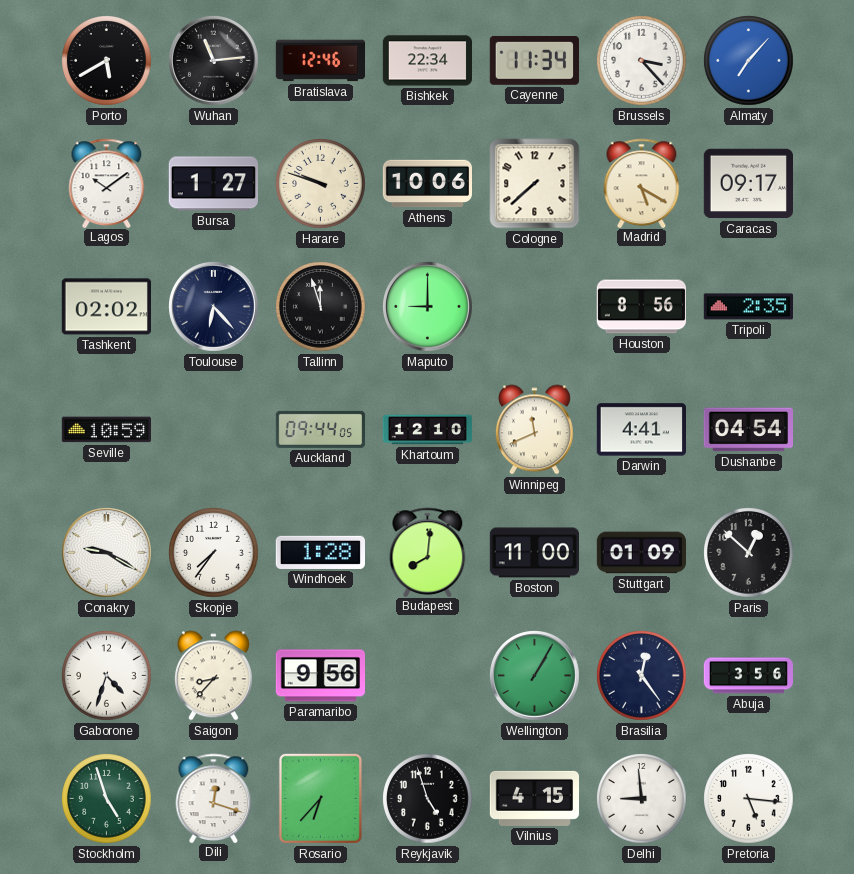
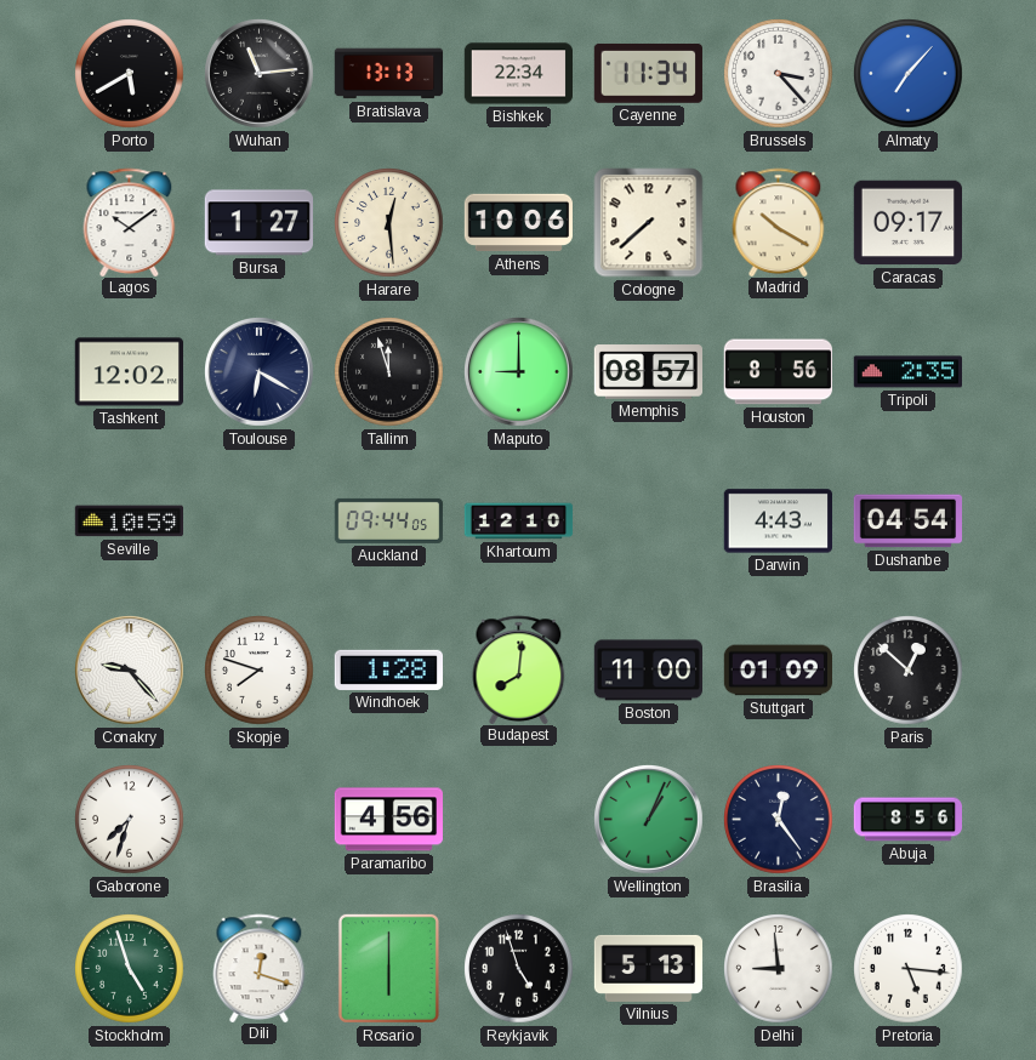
Bratislava: 12:46 -> 13:13
Harare: 9:48 -> 12:29
Madrid: 5:20 -> 10:20
Tashkent: 02:02 -> 12:02
Toulouse: 6:23 -> 6:20
Memphis: none -> 08:57
Winnipeg: 11:41 -> none
Darwin: 4:41 -> 4:43
Conakry: 9:20 -> 9:23
Skopje: 7:36 -> 7:48
Gaborone: 4:33 -> 7:33
Saigon: 8:37 -> none
Paramaribo: 9:56 -> 4:56
Wellington: 1:05 -> 1:04
Abuja: 3:56 -> 8:56
Rosario: 6:37 -> 6:00
Vilnius: 4:15 -> 5:13
